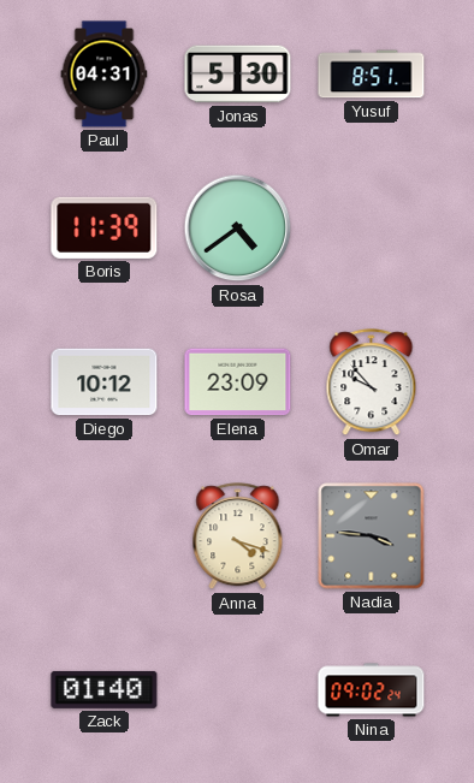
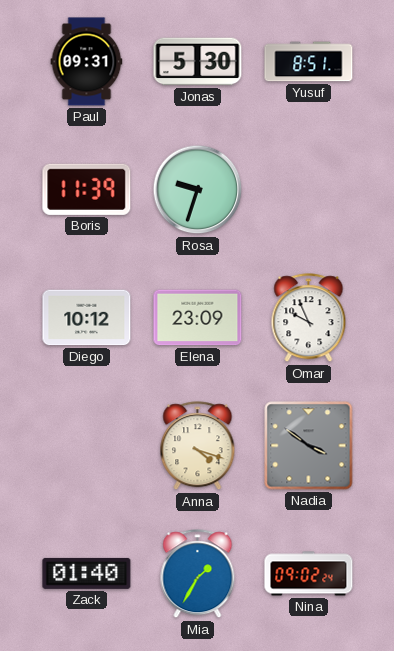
Paul: 04:31 -> 09:31
Rosa: 4:39 -> 9:33
Omar: 9:53 -> 9:56
Nadia: 3:46 -> 3:51
Mia: none -> 1:35
